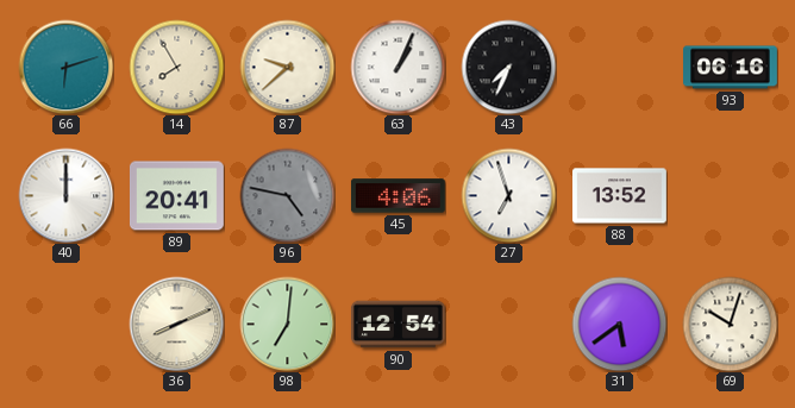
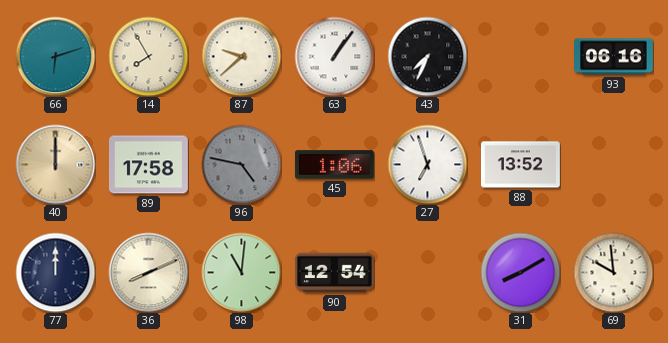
63: 1:04 -> 1:06
40 dial: white -> champagne
89: 20:41 -> 17:58
45: 4:06 -> 1:06
77: none -> 12:00
98: 7:01 -> 11:01
31: 5:39 -> 8:10
69: 10:03 -> 9:59
